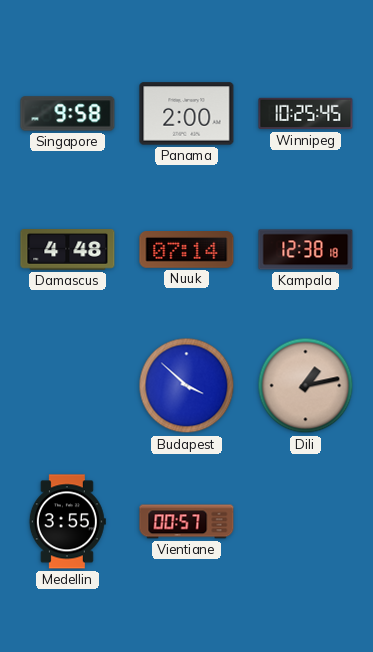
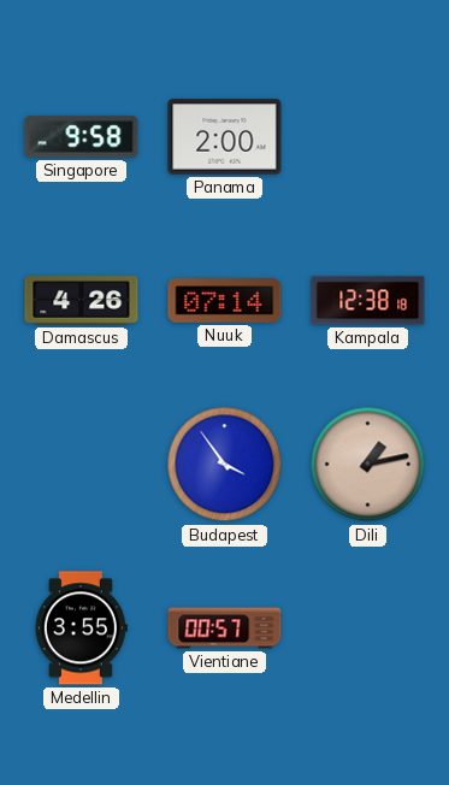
Winnipeg: 10:25 -> none
Damascus: 4:48 -> 4:26
Budapest: 3:52 -> 3:54
